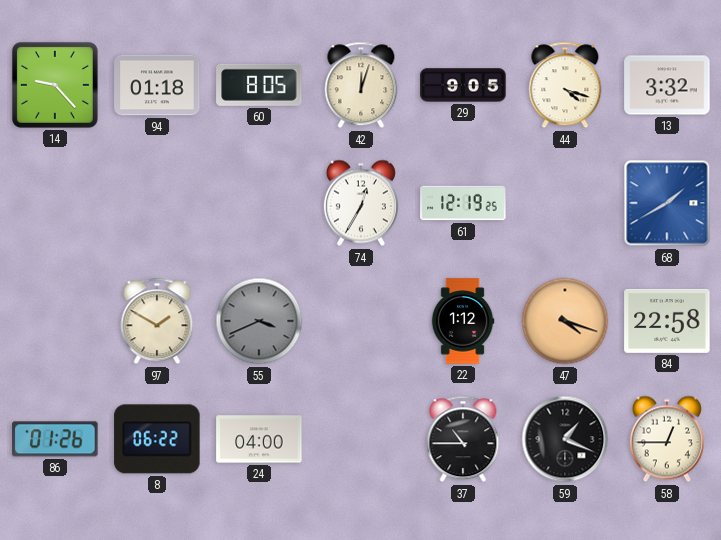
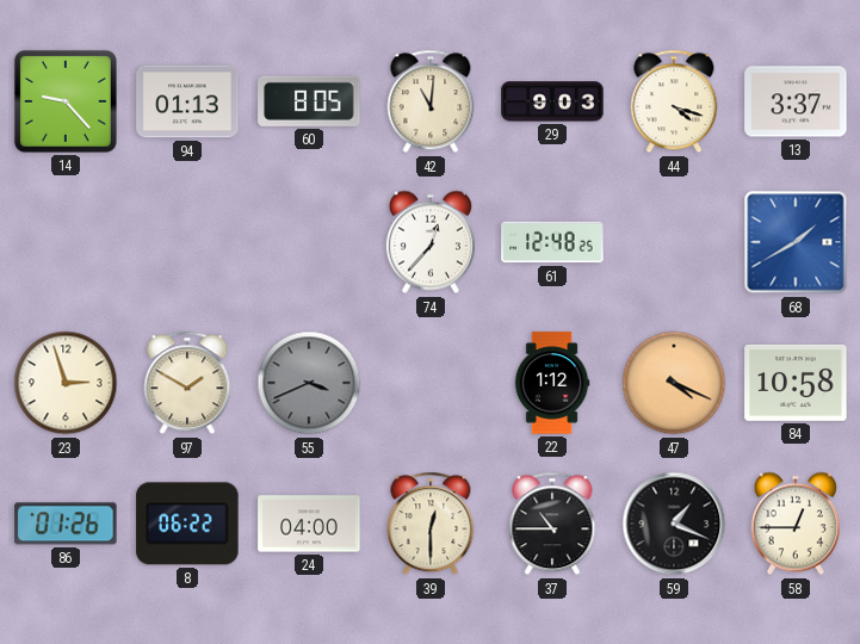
94: 01:18 -> 01:13
42: 12:03 -> 11:01
29: 9:05 -> 9:03
13: 3:32 -> 3:37
74: 12:35 -> 12:37
61: 12:19 -> 12:48
23: none -> 2:57
47: 4:18 -> 4:19
84: 22:58 -> 10:58
39: none -> 12:30
